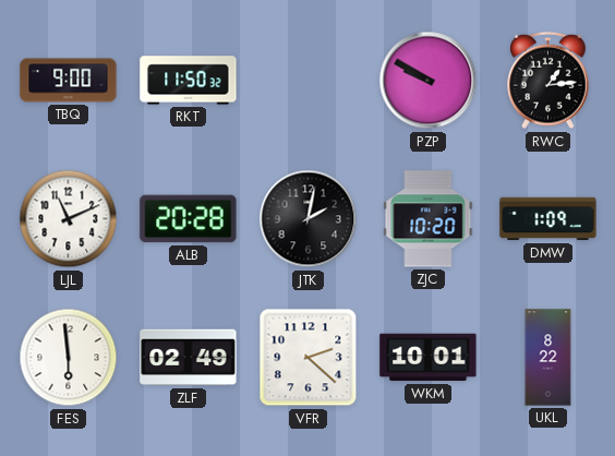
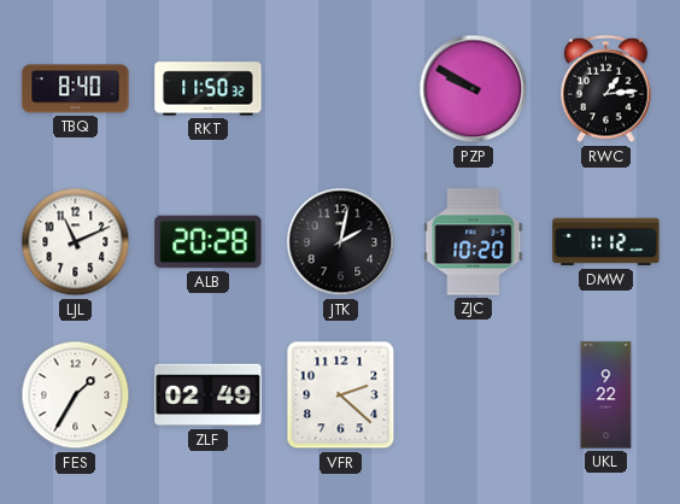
TBQ: 9:00 -> 8:40
DMW: 1:09 -> 1:12
FES: 5:59 -> 1:35
WKM: 10:01 -> none
UKL: 8:22 -> 9:22
